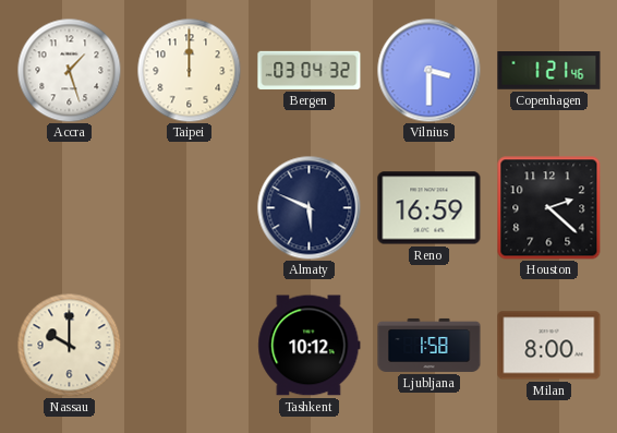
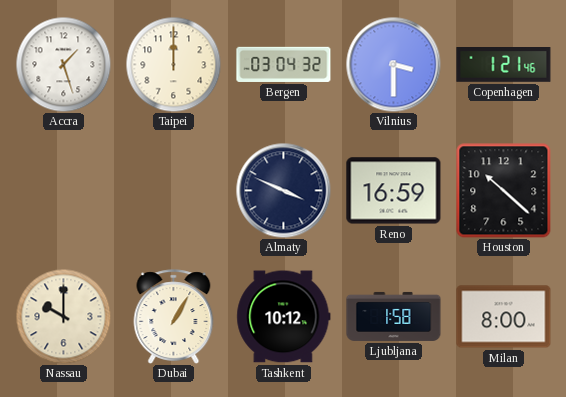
Almaty: 5:49 -> 3:49
Houston: 2:22 -> 10:22
Dubai: none -> 1:05
